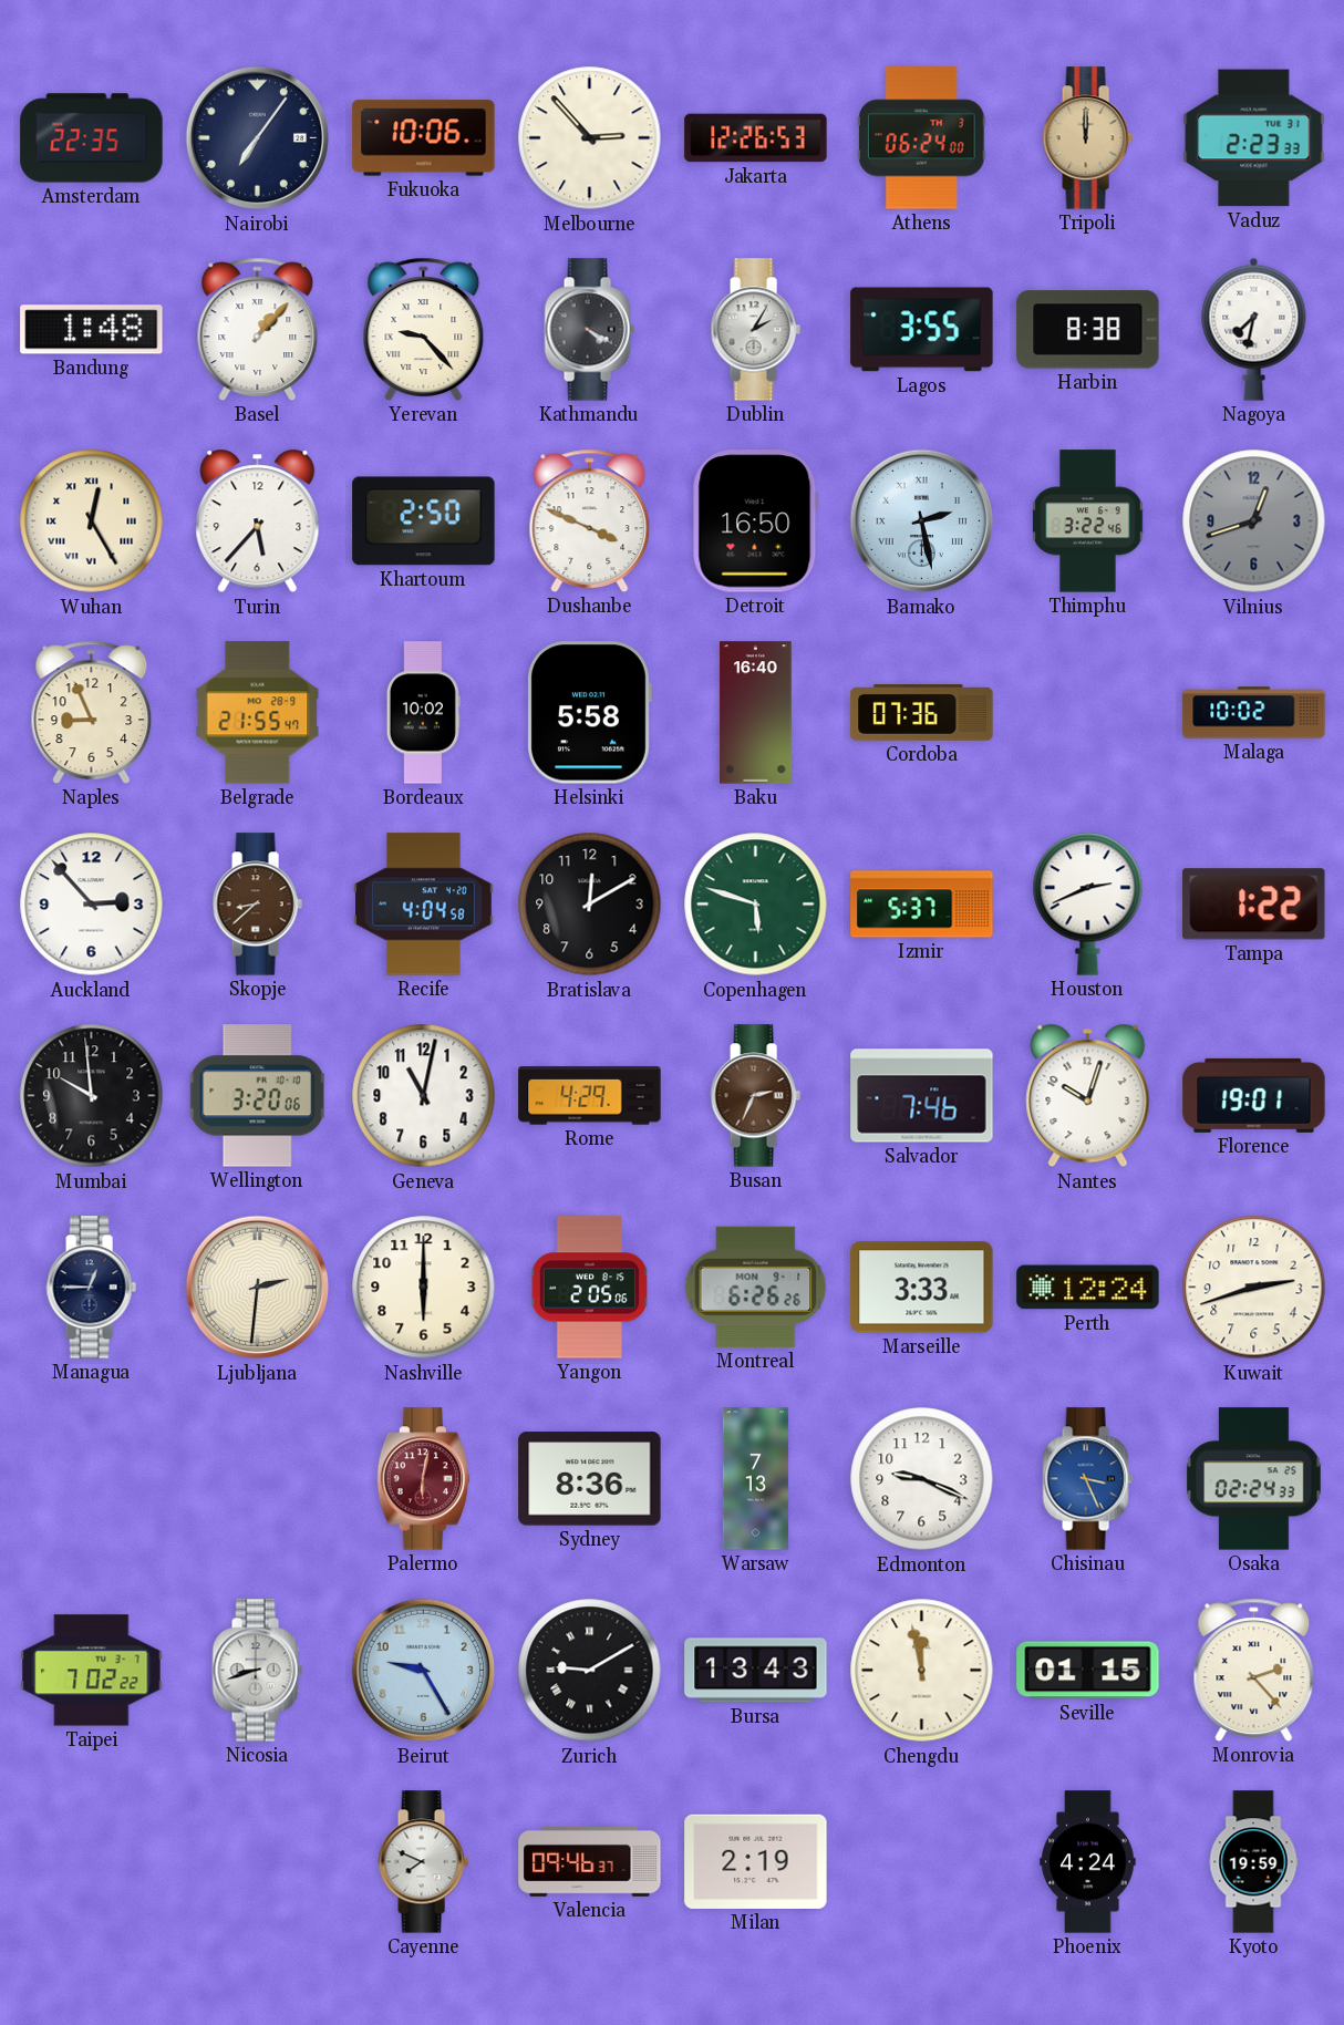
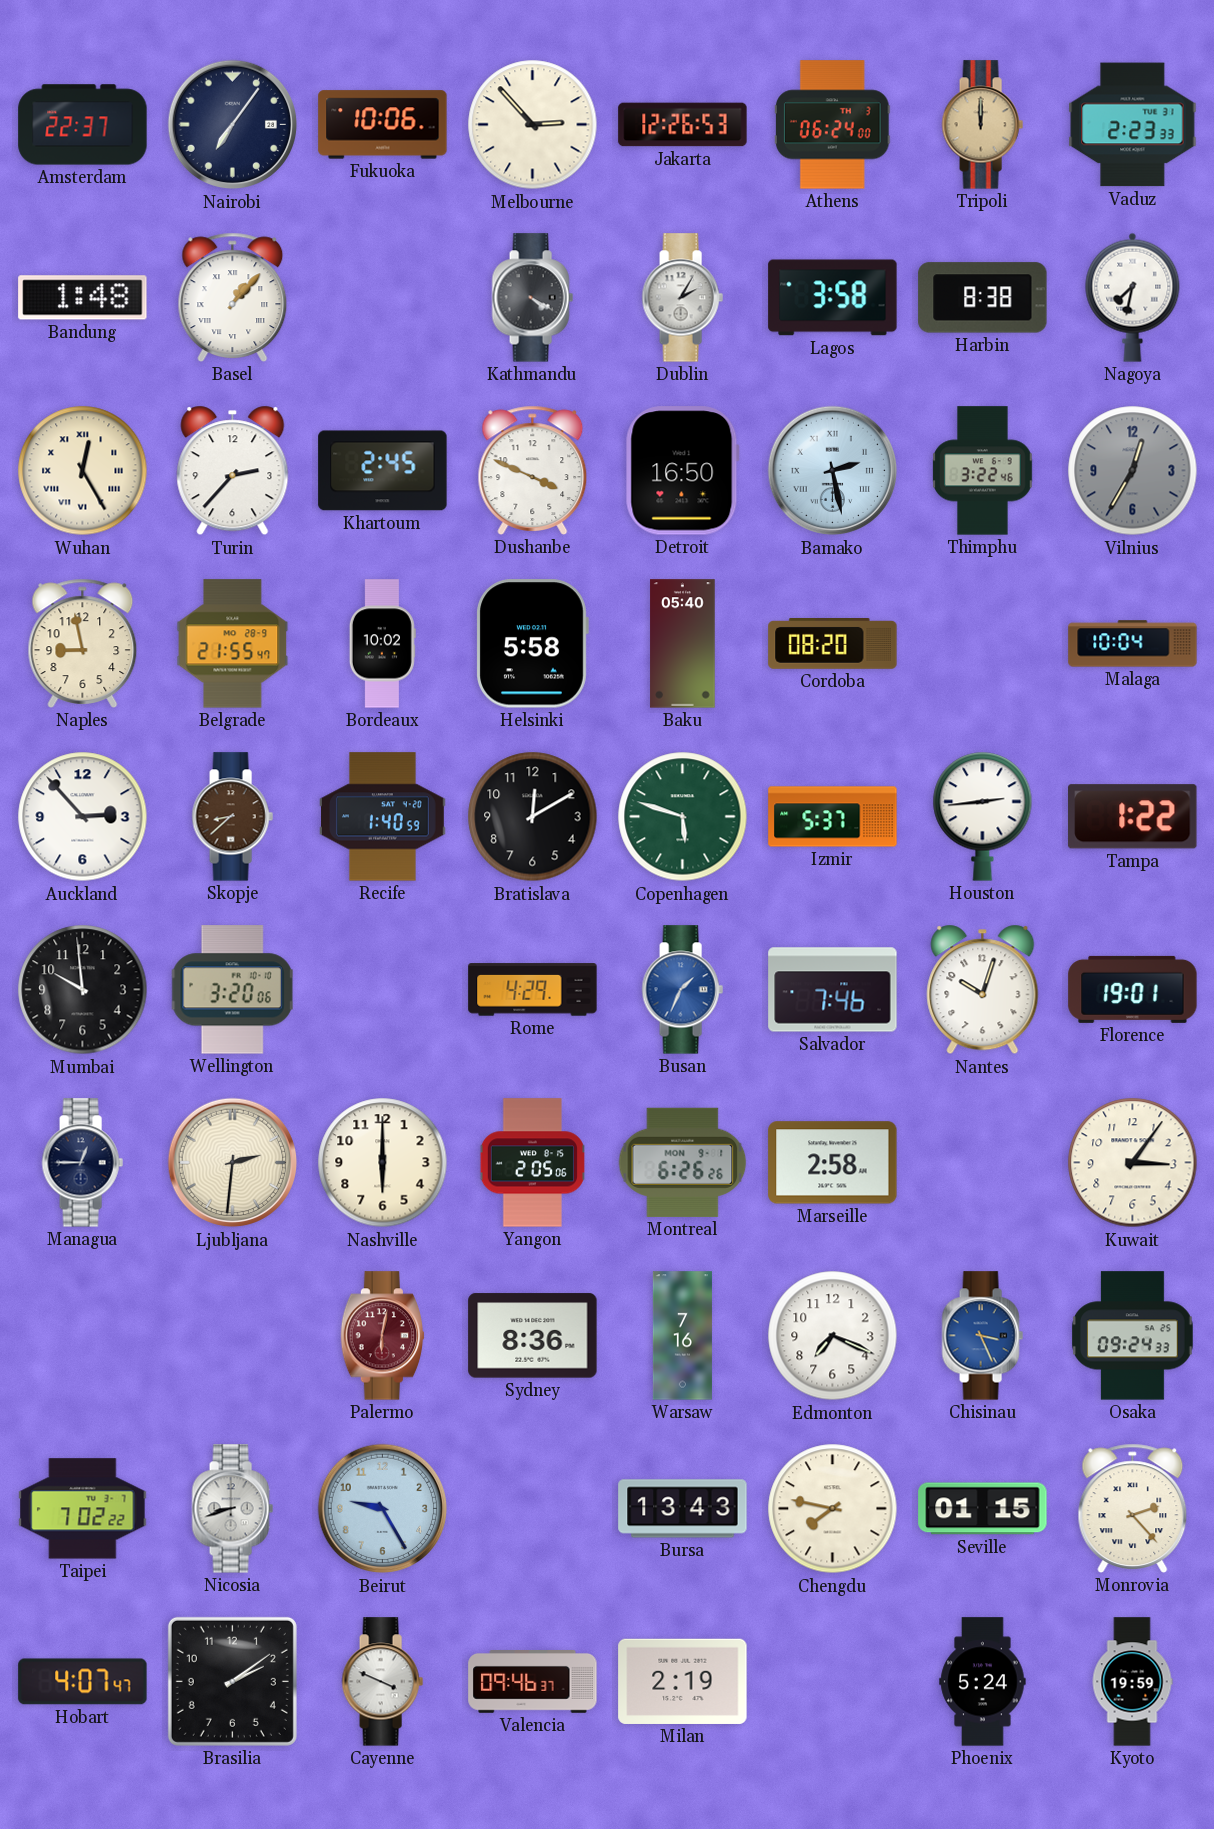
Amsterdam: 22:35 -> 22:37
Yerevan: 9:23 -> none
Lagos: 3:55 -> 3:58
Turin: 5:37 -> 2:37
Khartoum: 2:50 -> 2:45
Vilnius: 12:42 -> 12:35
Naples: 8:56 -> 8:58
Baku: 16:40 -> 05:40
Cordoba: 07:36 -> 08:20
Malaga: 10:02 -> 10:04
Recife: 4:04 -> 1:40
Houston: 2:41 -> 2:44
Geneva: 11:02 -> none
Busan: 2:34 -> 1:34
Busan dial: brown -> blue
Marseille: 3:33 -> 2:58
Perth: 12:24 -> none
Kuwait: 2:42 -> 3:06
Warsaw: 7:13 -> 7:16
Edmonton: 9:19 -> 7:19
Osaka: 02:24 -> 09:24
Zurich: 9:10 -> none
Chengdu: 11:58 -> 7:47
Hobart: none -> 4:07
Brasilia: none -> 2:09
Cayenne: 7:49 -> 3:49
Phoenix: 4:24 -> 5:24
